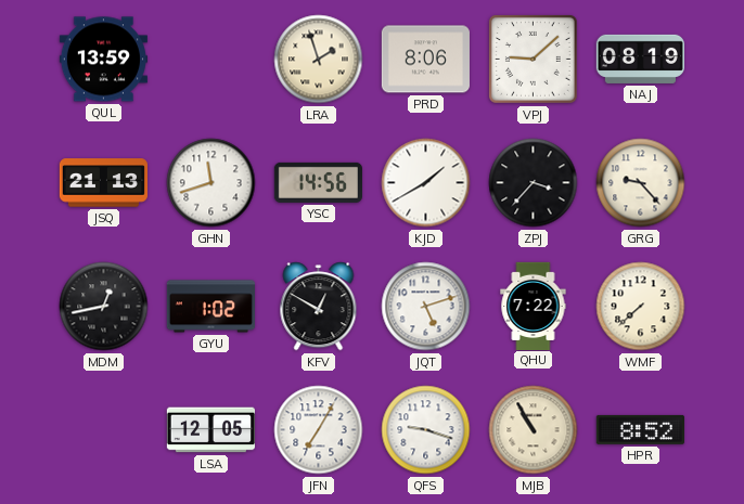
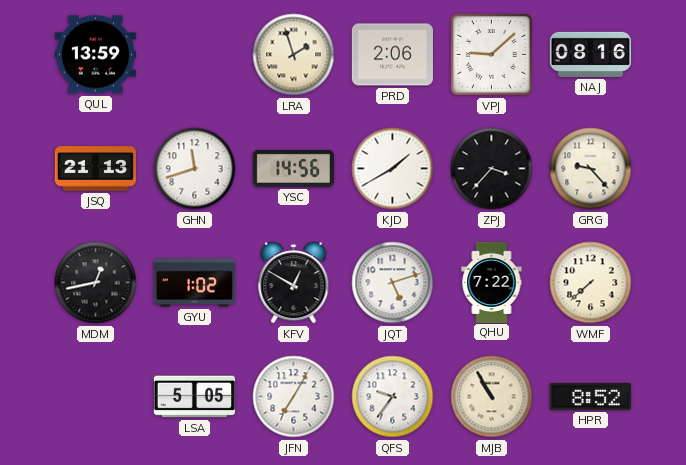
PRD: 8:06 -> 2:06
NAJ: 08:19 -> 08:16
LSA: 12:05 -> 5:05
QFS: 9:18 -> 9:36
